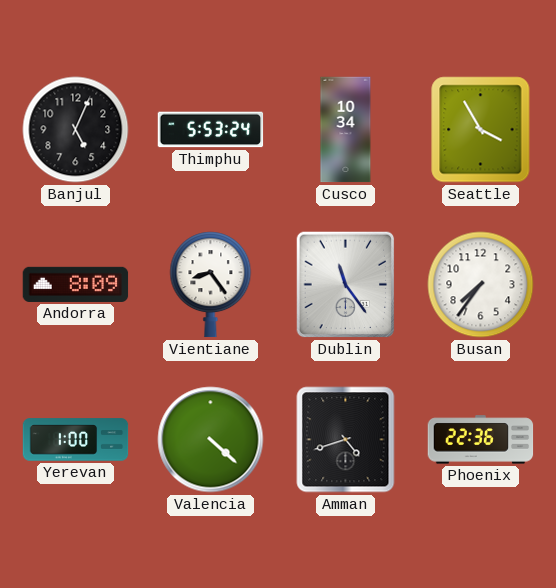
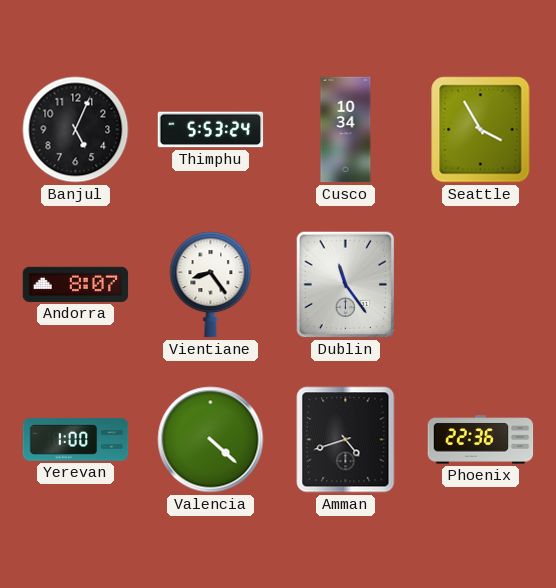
Andorra: 8:09 -> 8:07
Busan: 7:36 -> none
